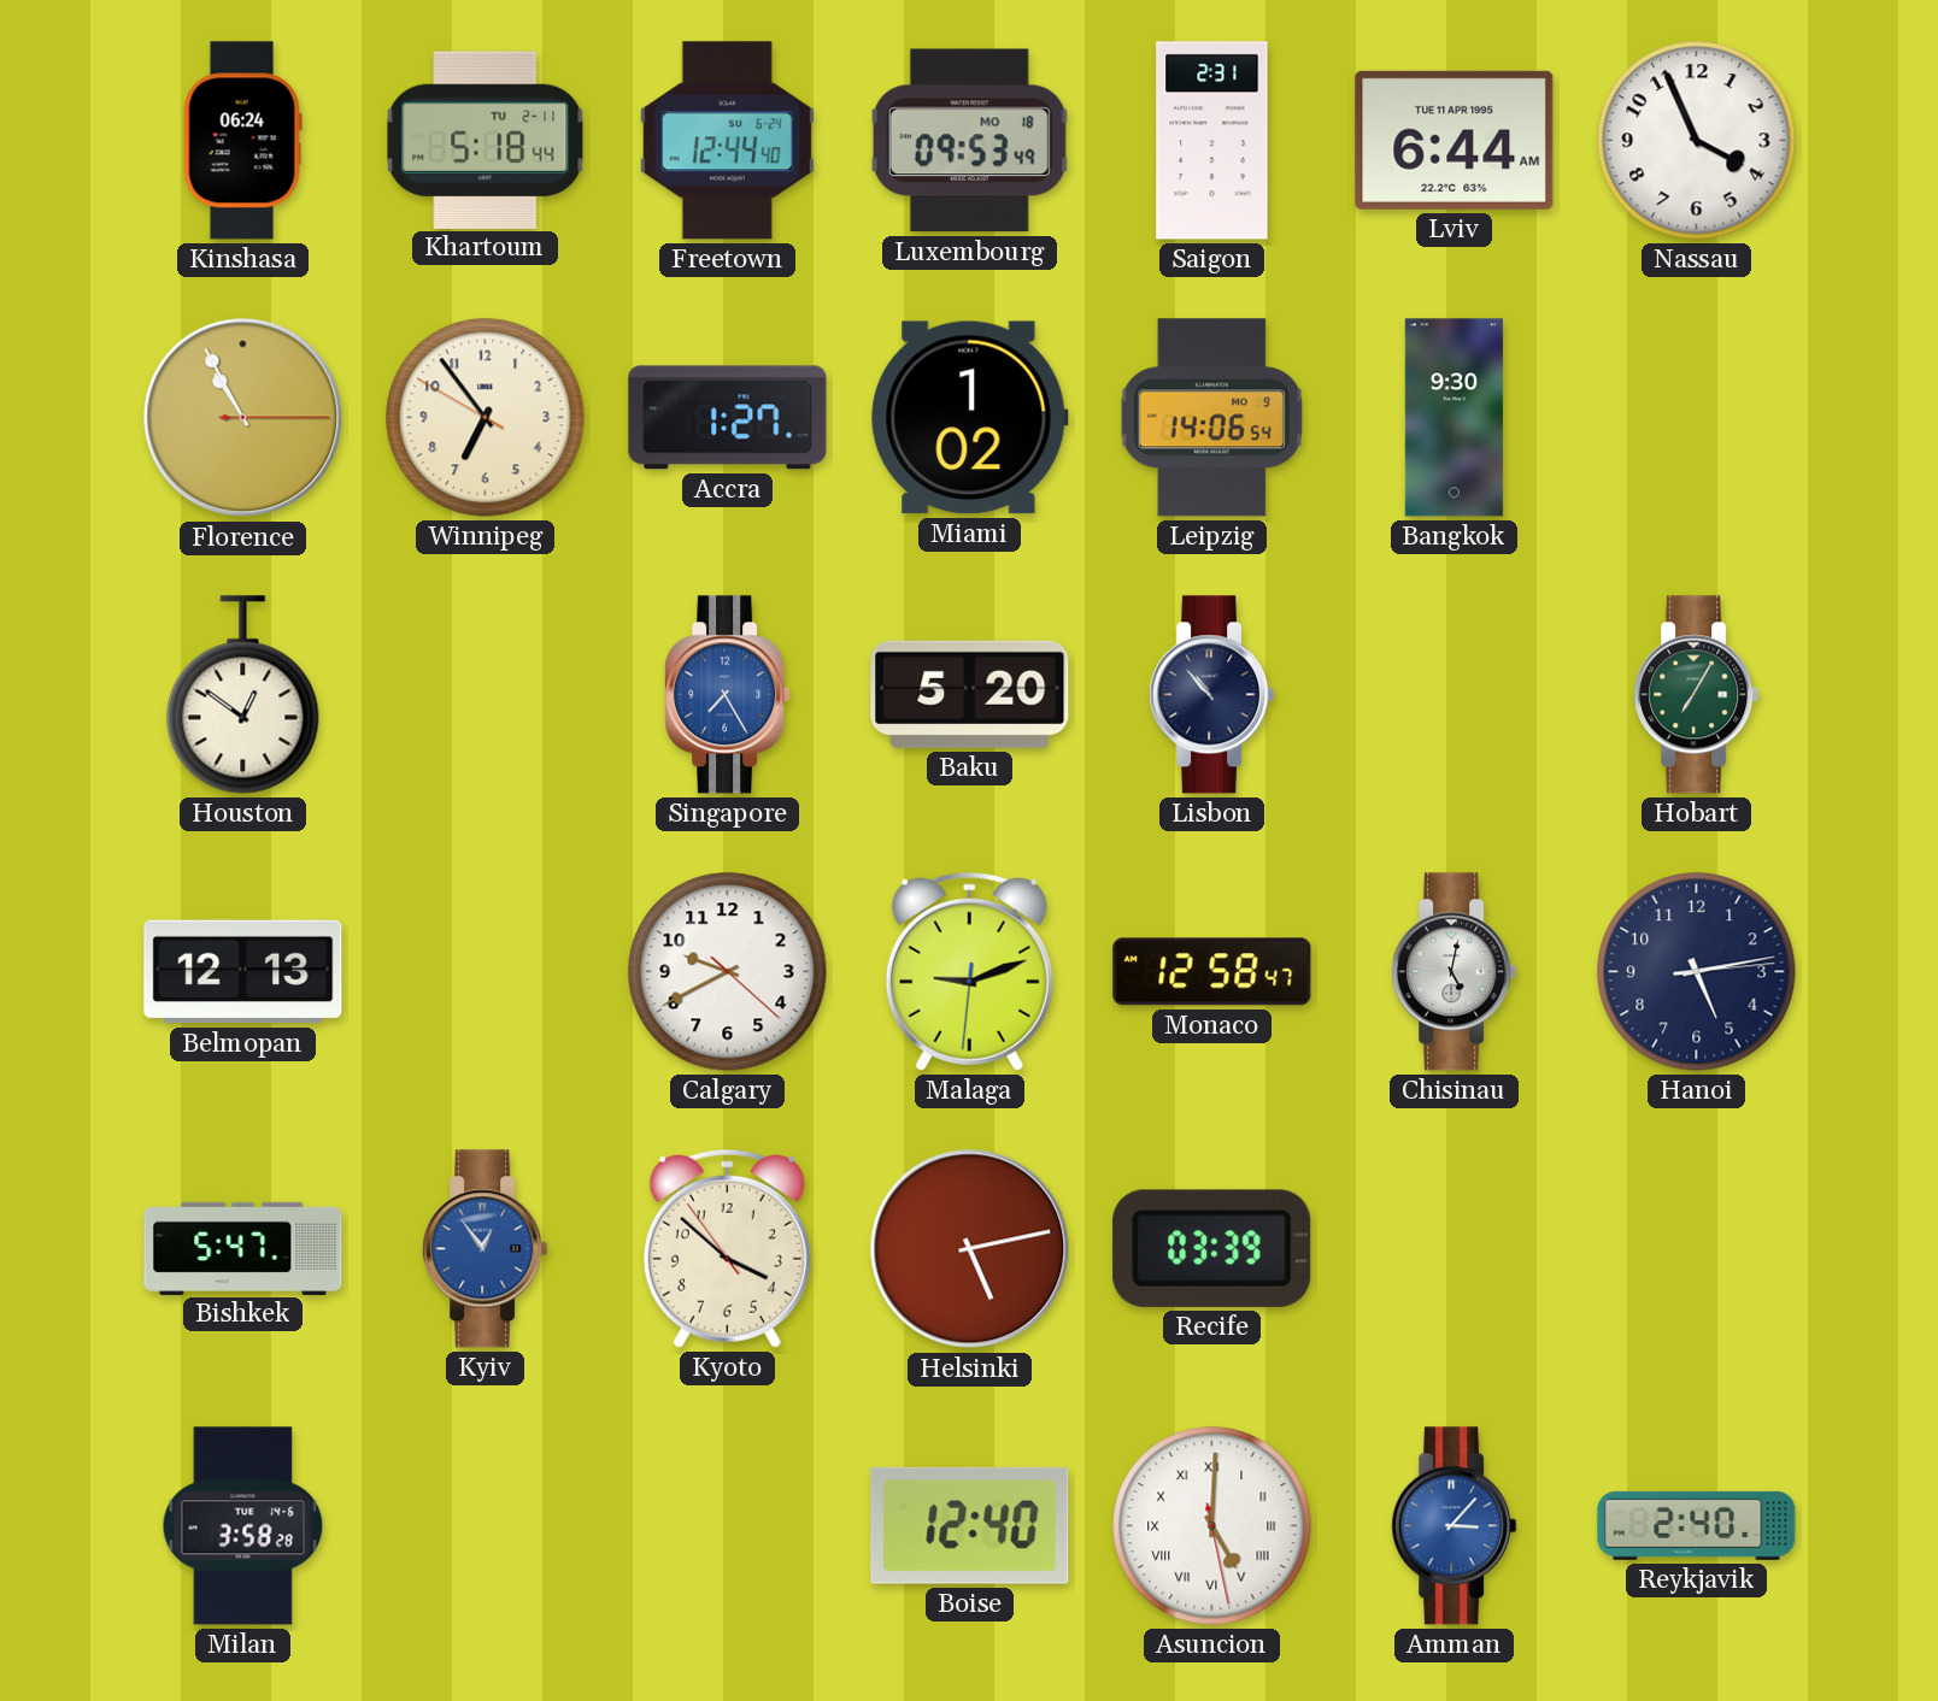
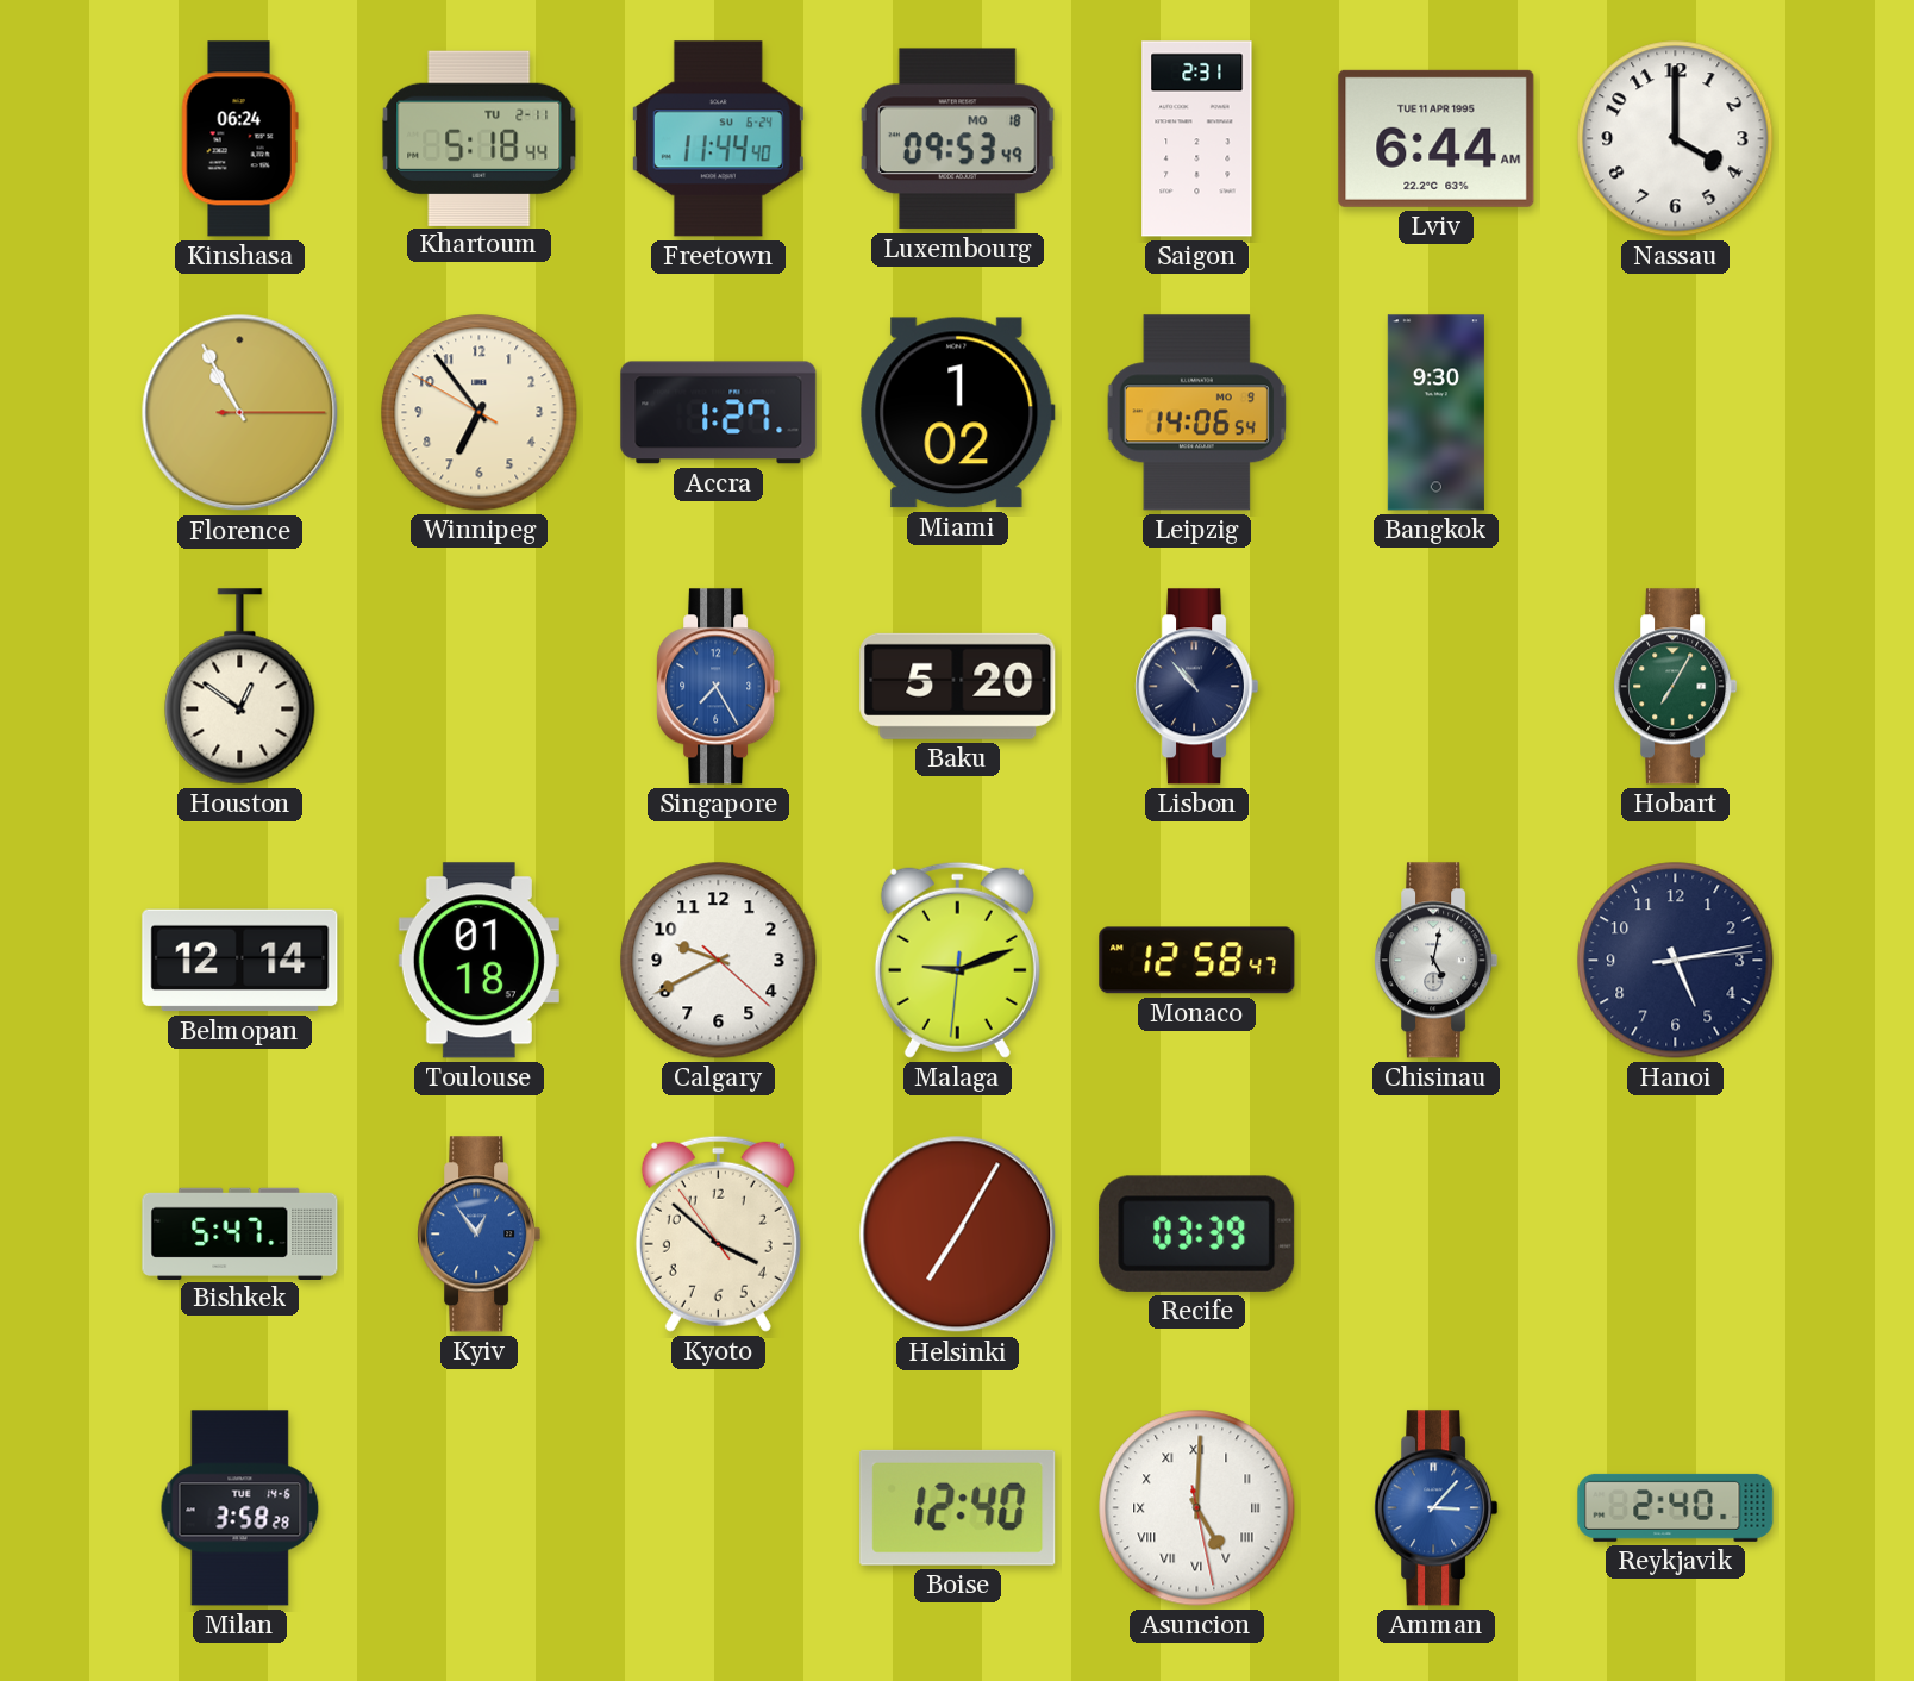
Freetown: 12:44 -> 11:44
Nassau: 3:56 -> 4:00
Belmopan: 12:13 -> 12:14
Toulouse: none -> 01:18
Helsinki: 5:13 -> 7:05
